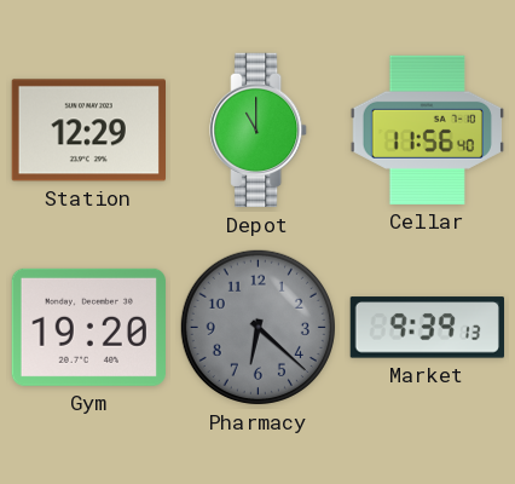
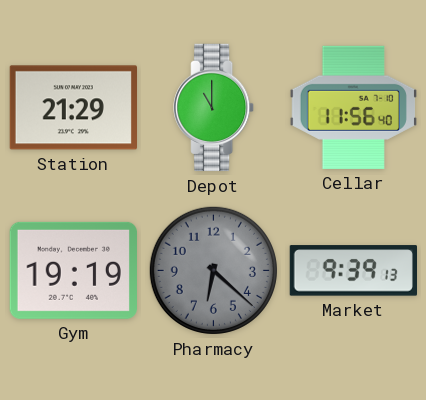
Station: 12:29 -> 21:29
Gym: 19:20 -> 19:19
